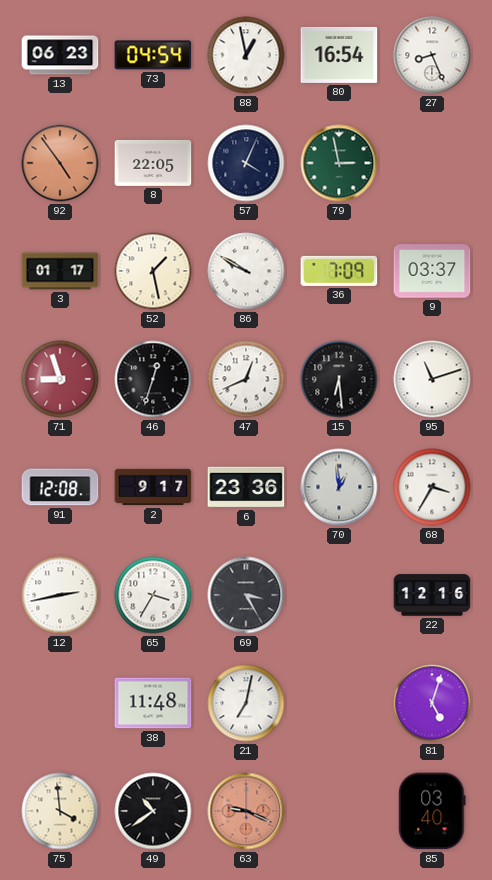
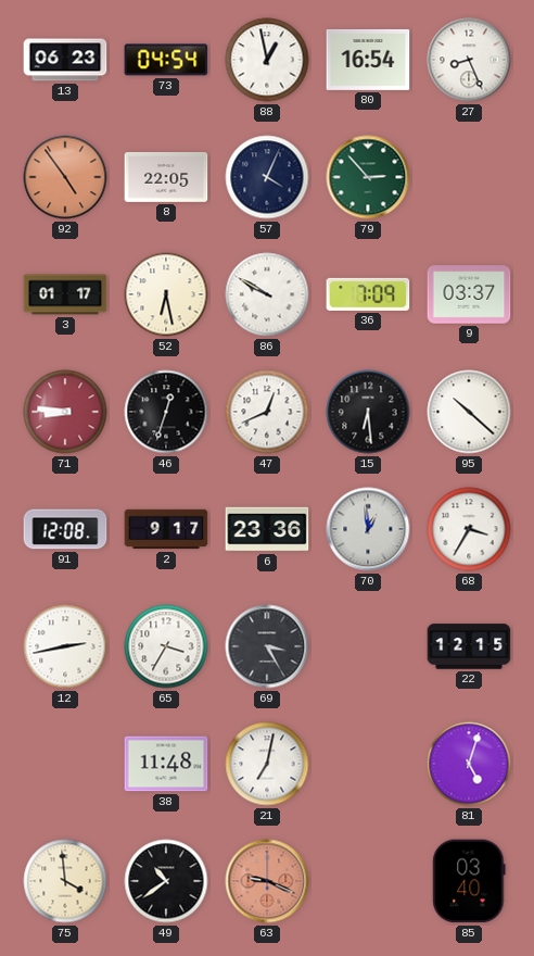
79: 2:58 -> 2:53
52: 1:28 -> 6:28
71: 8:57 -> 8:46
95: 11:12 -> 10:22
22: 12:16 -> 12:15
